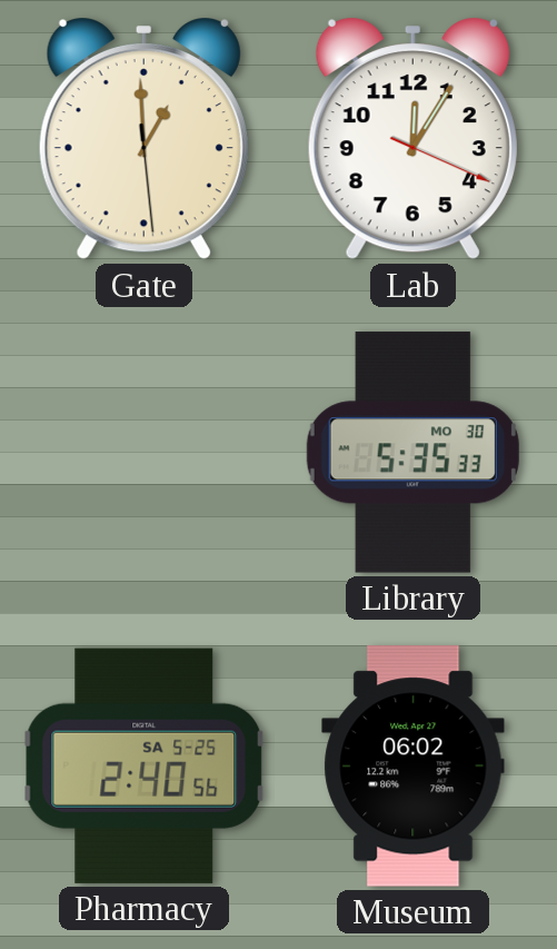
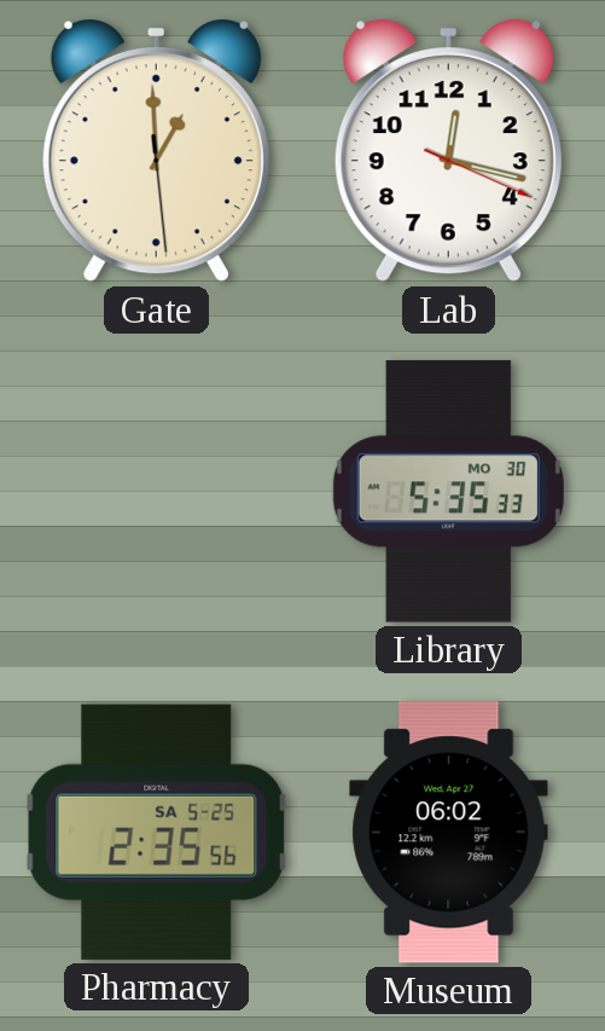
Lab: 12:05 -> 12:17
Pharmacy: 2:40 -> 2:35
